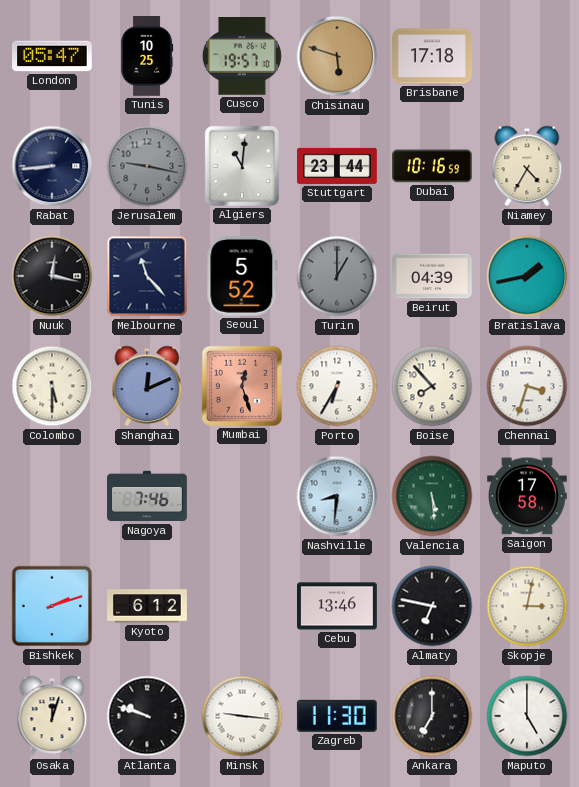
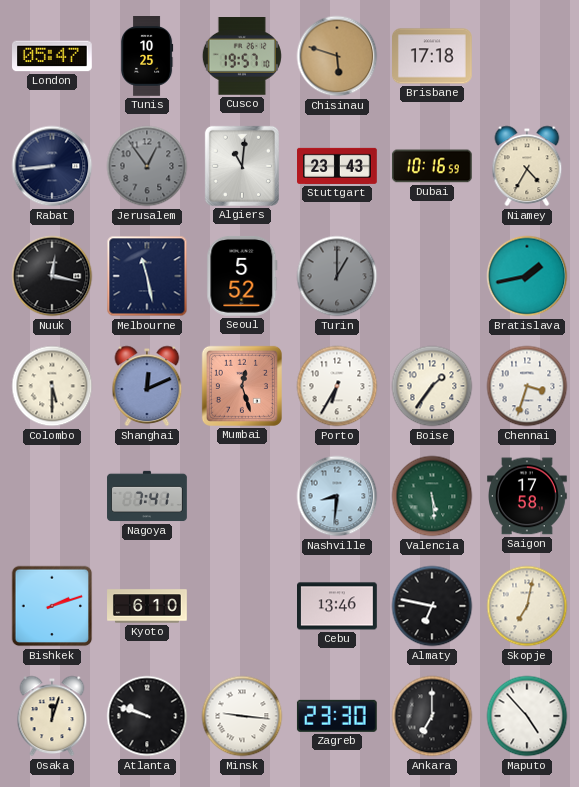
Jerusalem: 9:17 -> 12:54
Stuttgart: 23:44 -> 23:43
Melbourne: 11:23 -> 11:28
Beirut: 04:39 -> none
Boise: 7:53 -> 1:36
Nagoya: 7:46 -> 7:41
Kyoto: 6:12 -> 6:10
Skopje: 3:02 -> 7:02
Zagreb: 11:30 -> 23:30
Maputo: 5:00 -> 4:53
